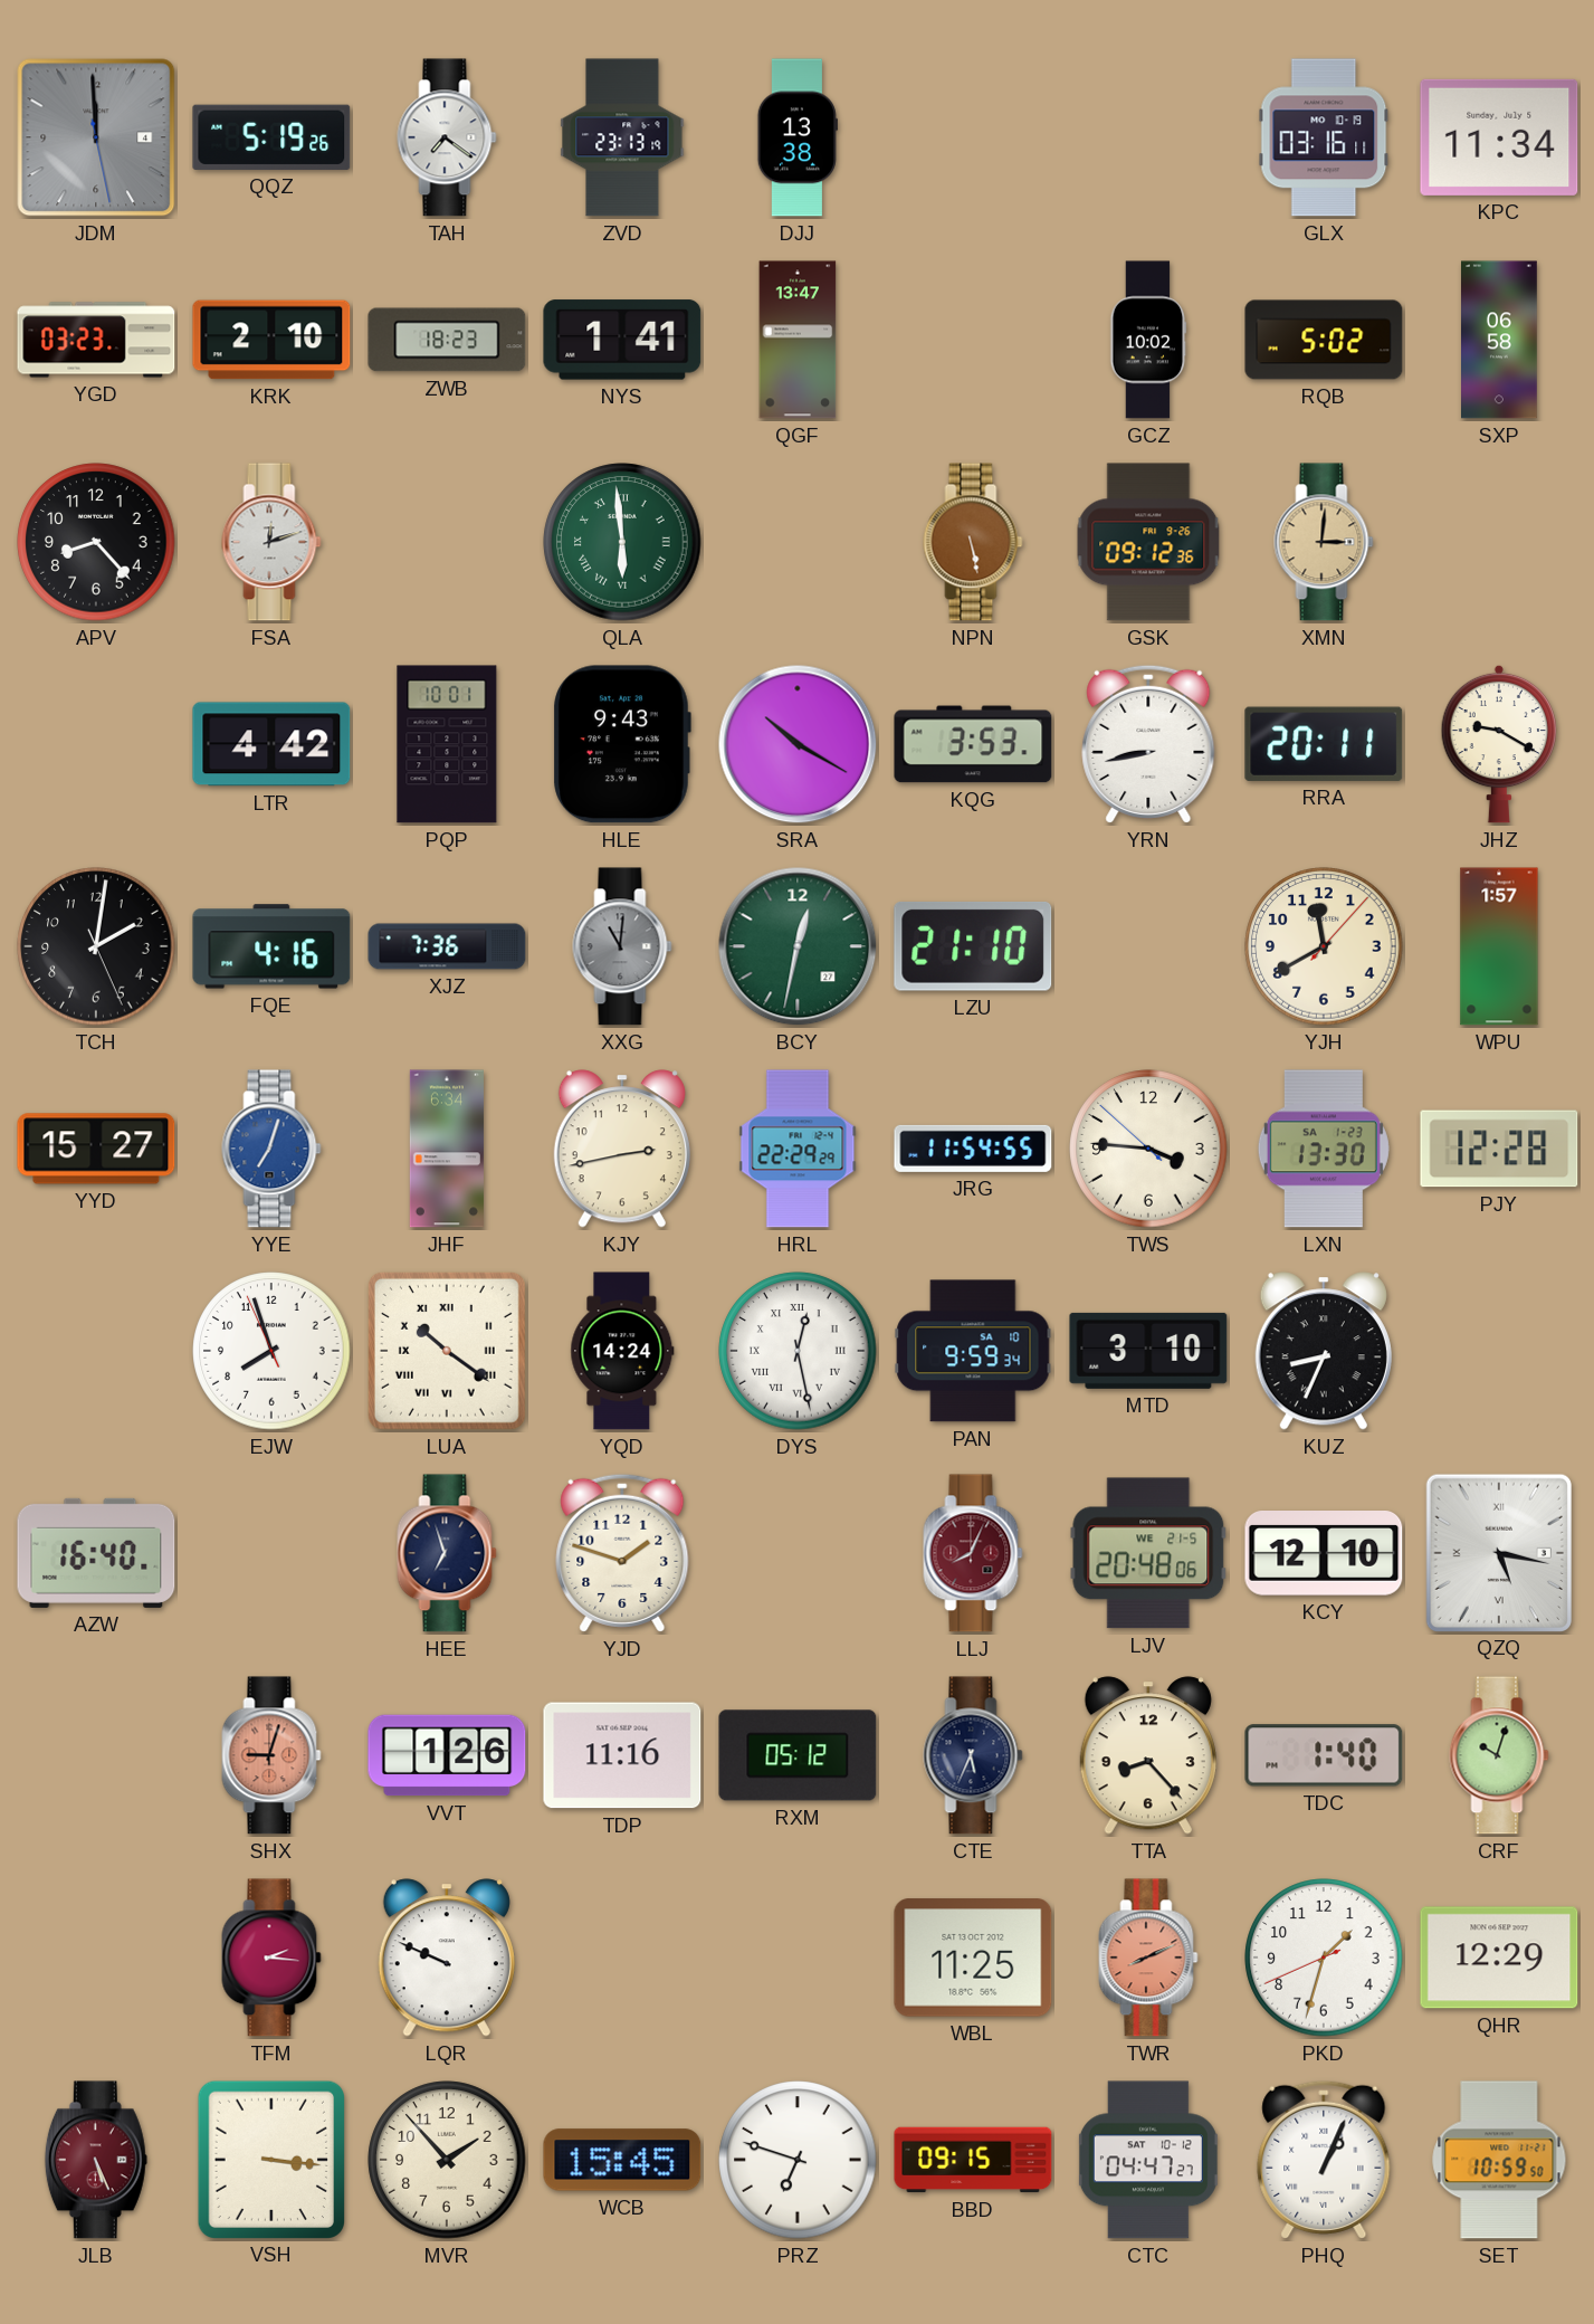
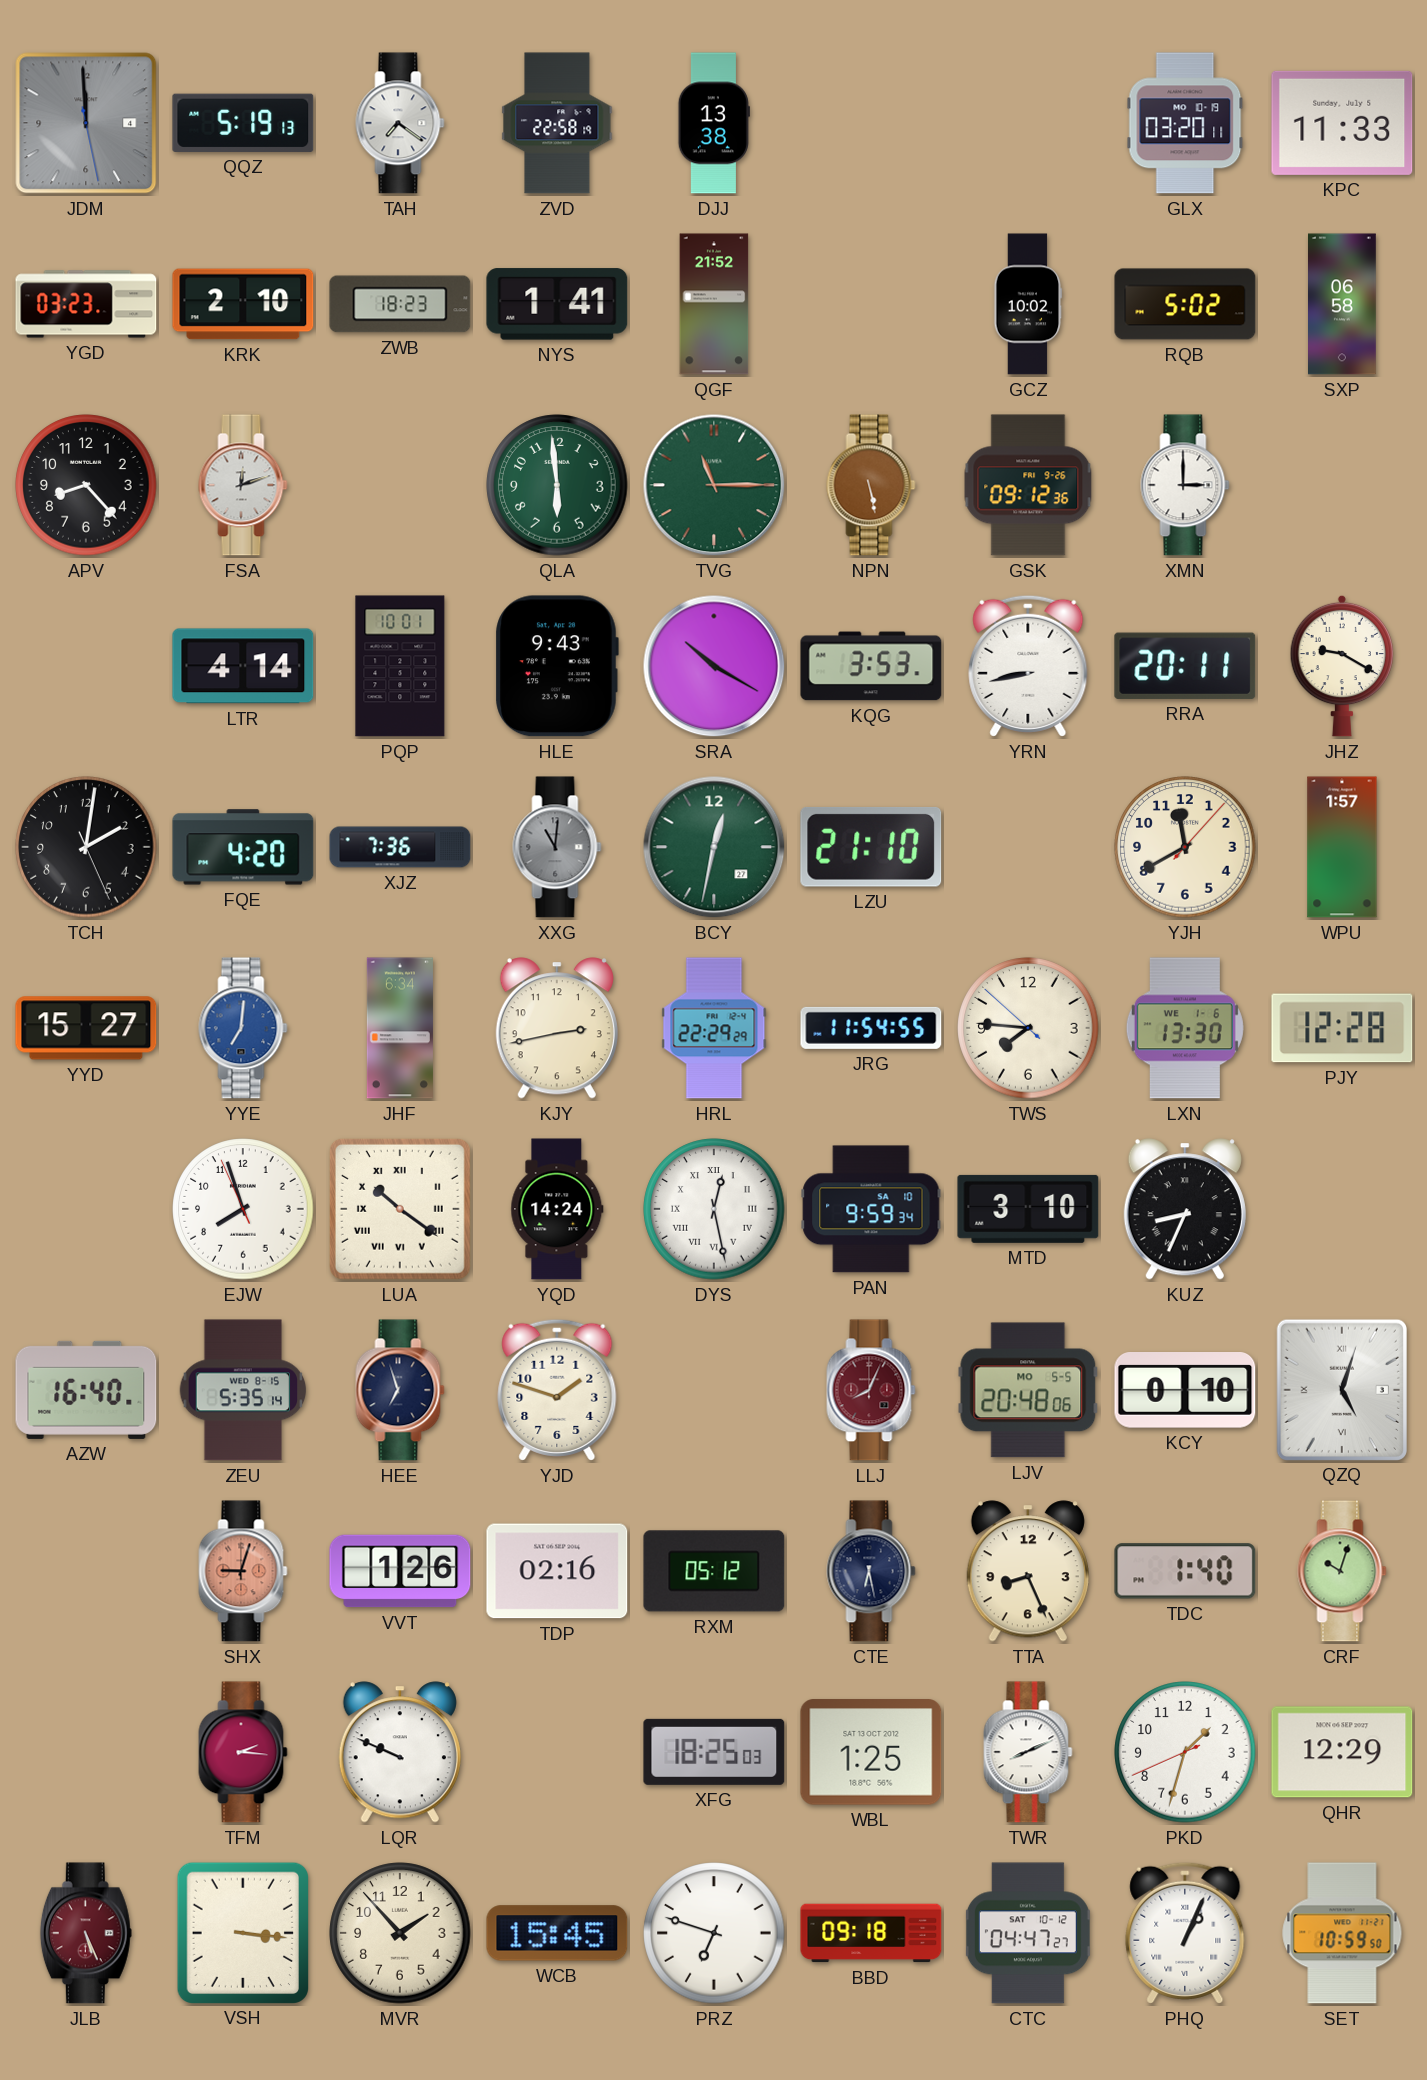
QQZ: 5:19:26 -> 5:19:13
ZVD: 23:13 -> 22:58
GLX: 03:16 -> 03:20
KPC: 11:34 -> 11:33
QGF: 13:47 -> 21:52
QLA numerals: Roman -> Arabic
TVG: none -> 11:15
XMN: 3:01 -> 3:00
XMN dial: champagne -> white
LTR: 4:42 -> 4:14
FQE: 4:16 -> 4:20
YYE: 7:03 -> 7:01
TWS: 3:45 -> 7:45
LXN date: SA 1-23 -> WE 1-6
ZEU: none -> 5:35
LJV date: WE 21-5 -> MO 5-5
KCY: 12:10 -> 0:10
QZQ: 5:17 -> 5:03
TDP: 11:16 -> 02:16
CTE: 5:34 -> 6:28
TTA: 8:23 -> 8:26
XFG: none -> 18:25
WBL: 11:25 -> 1:25
TWR dial: salmon -> white
BBD: 09:15 -> 09:18
